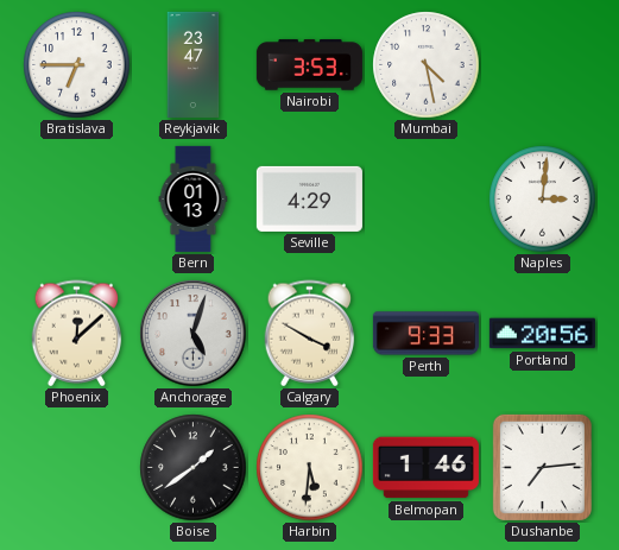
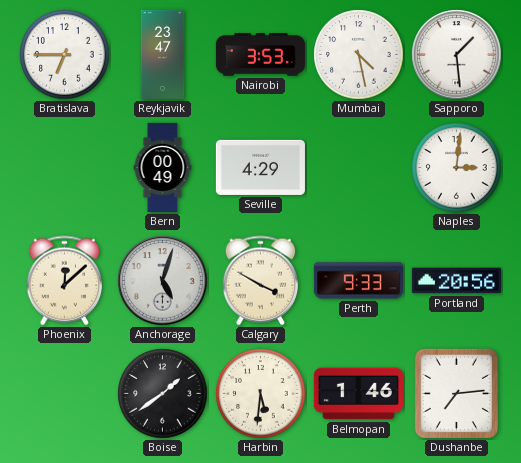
Sapporo: none -> 1:29
Bern: 01:13 -> 00:49
